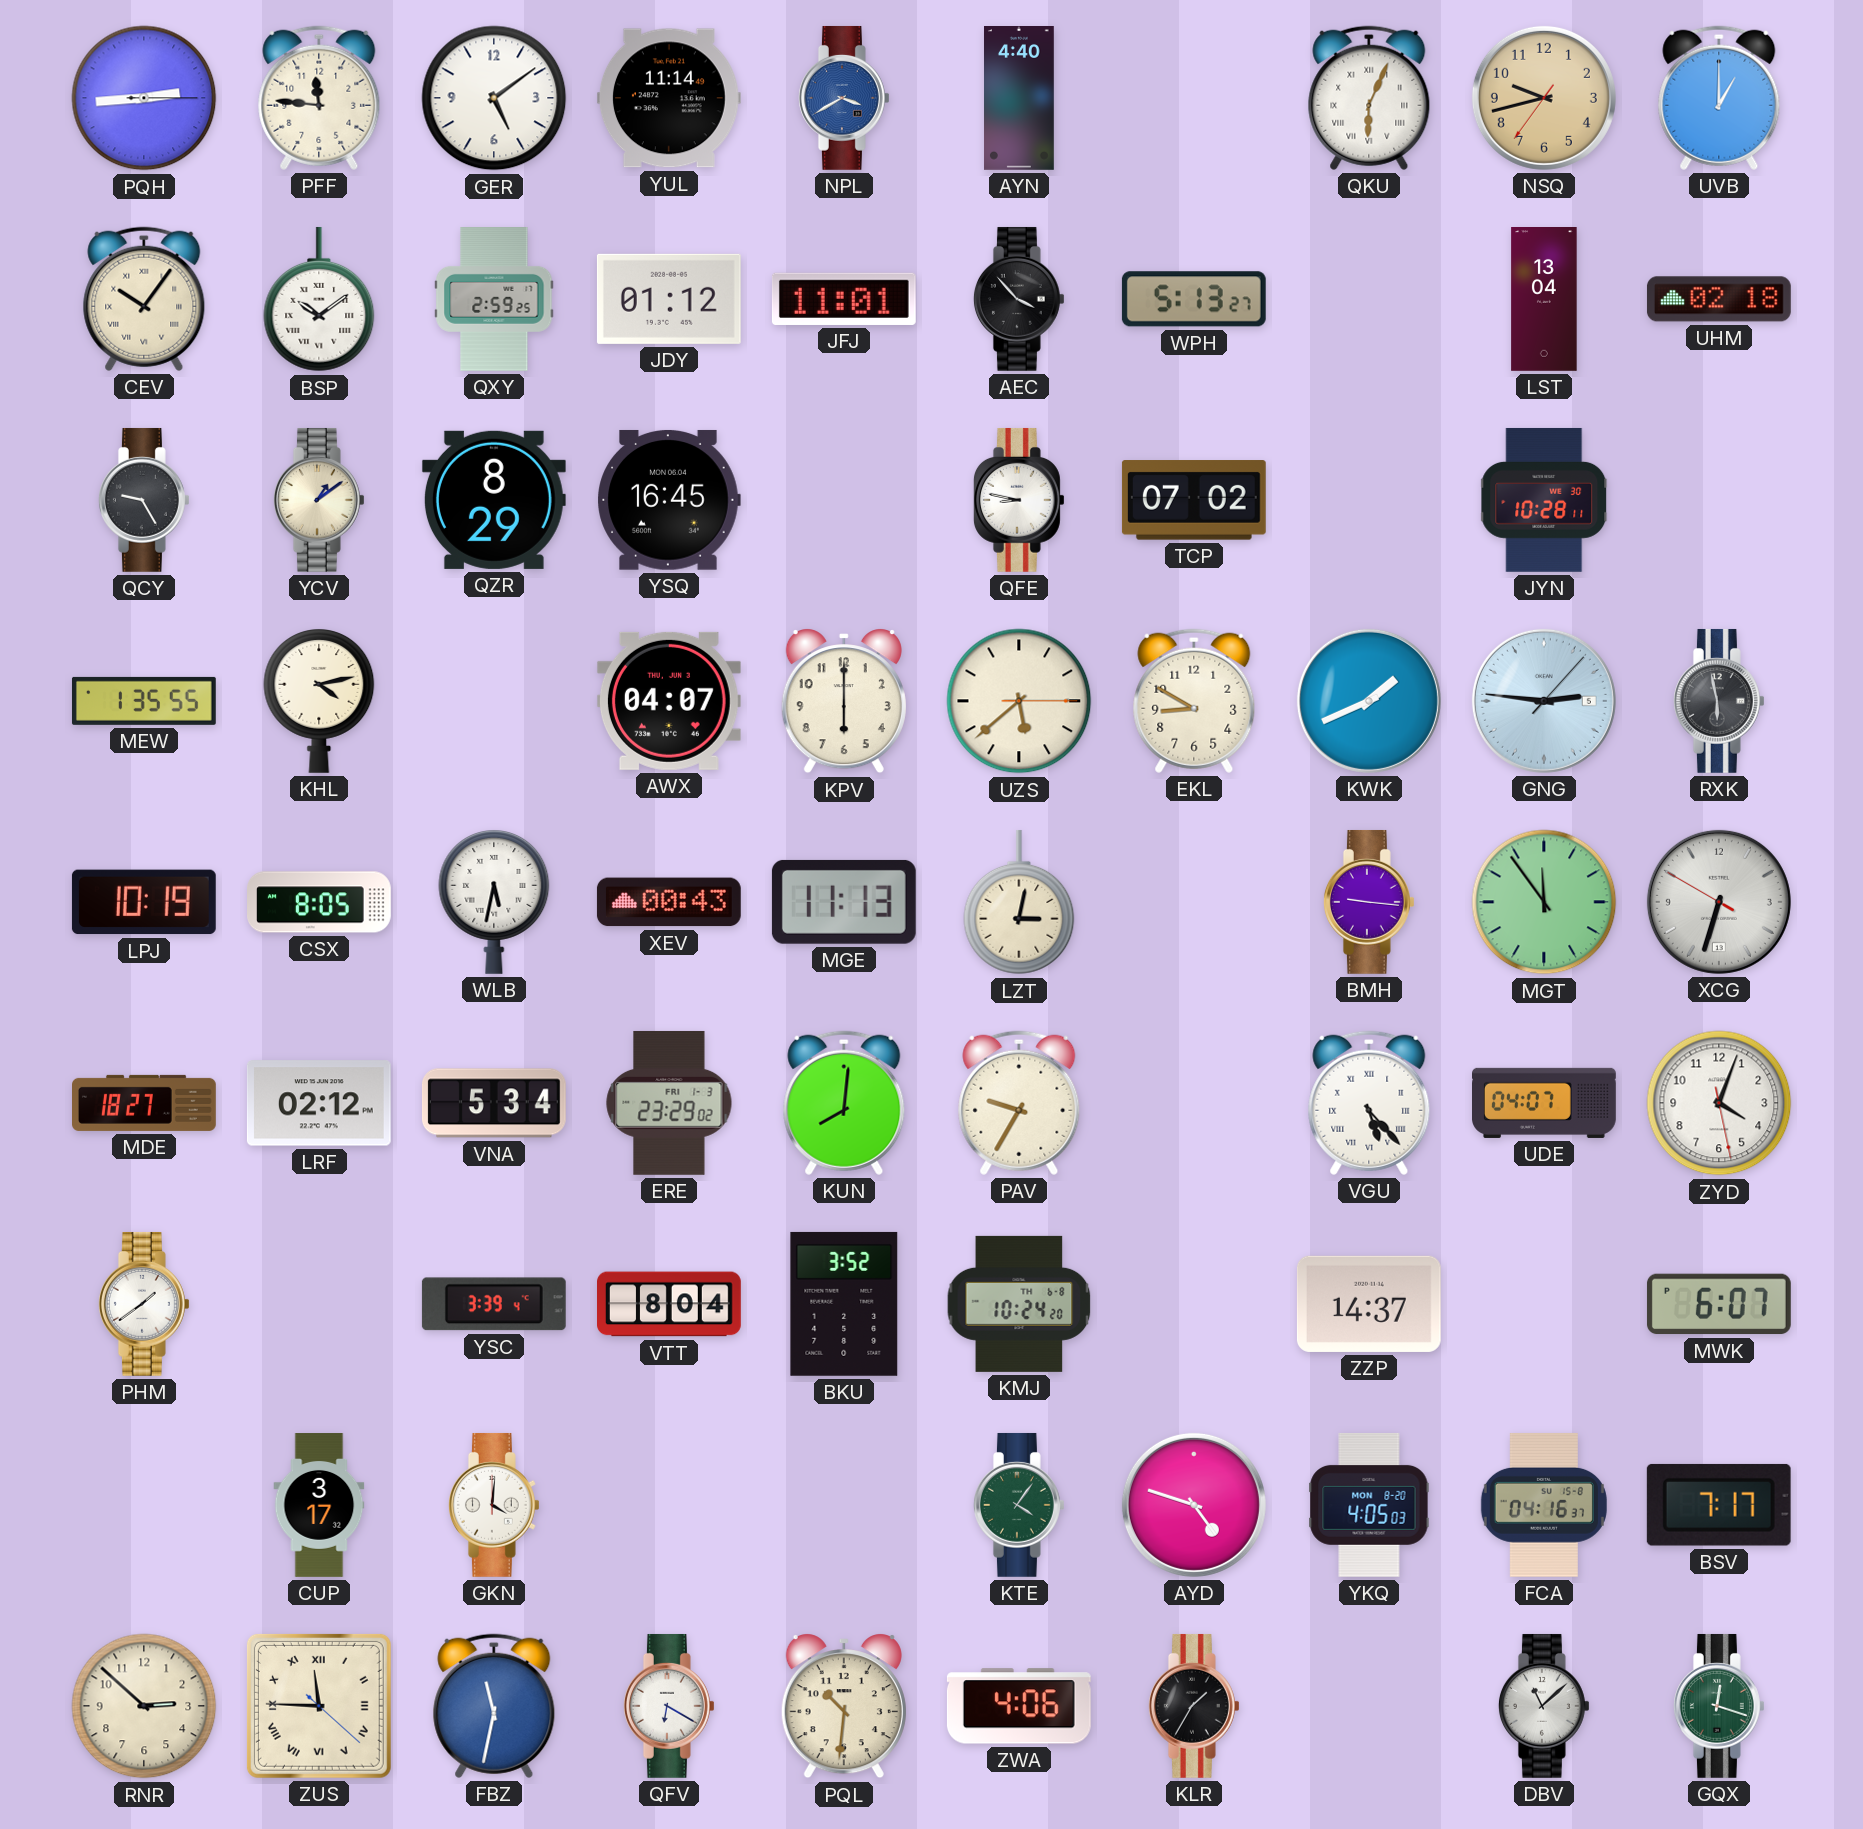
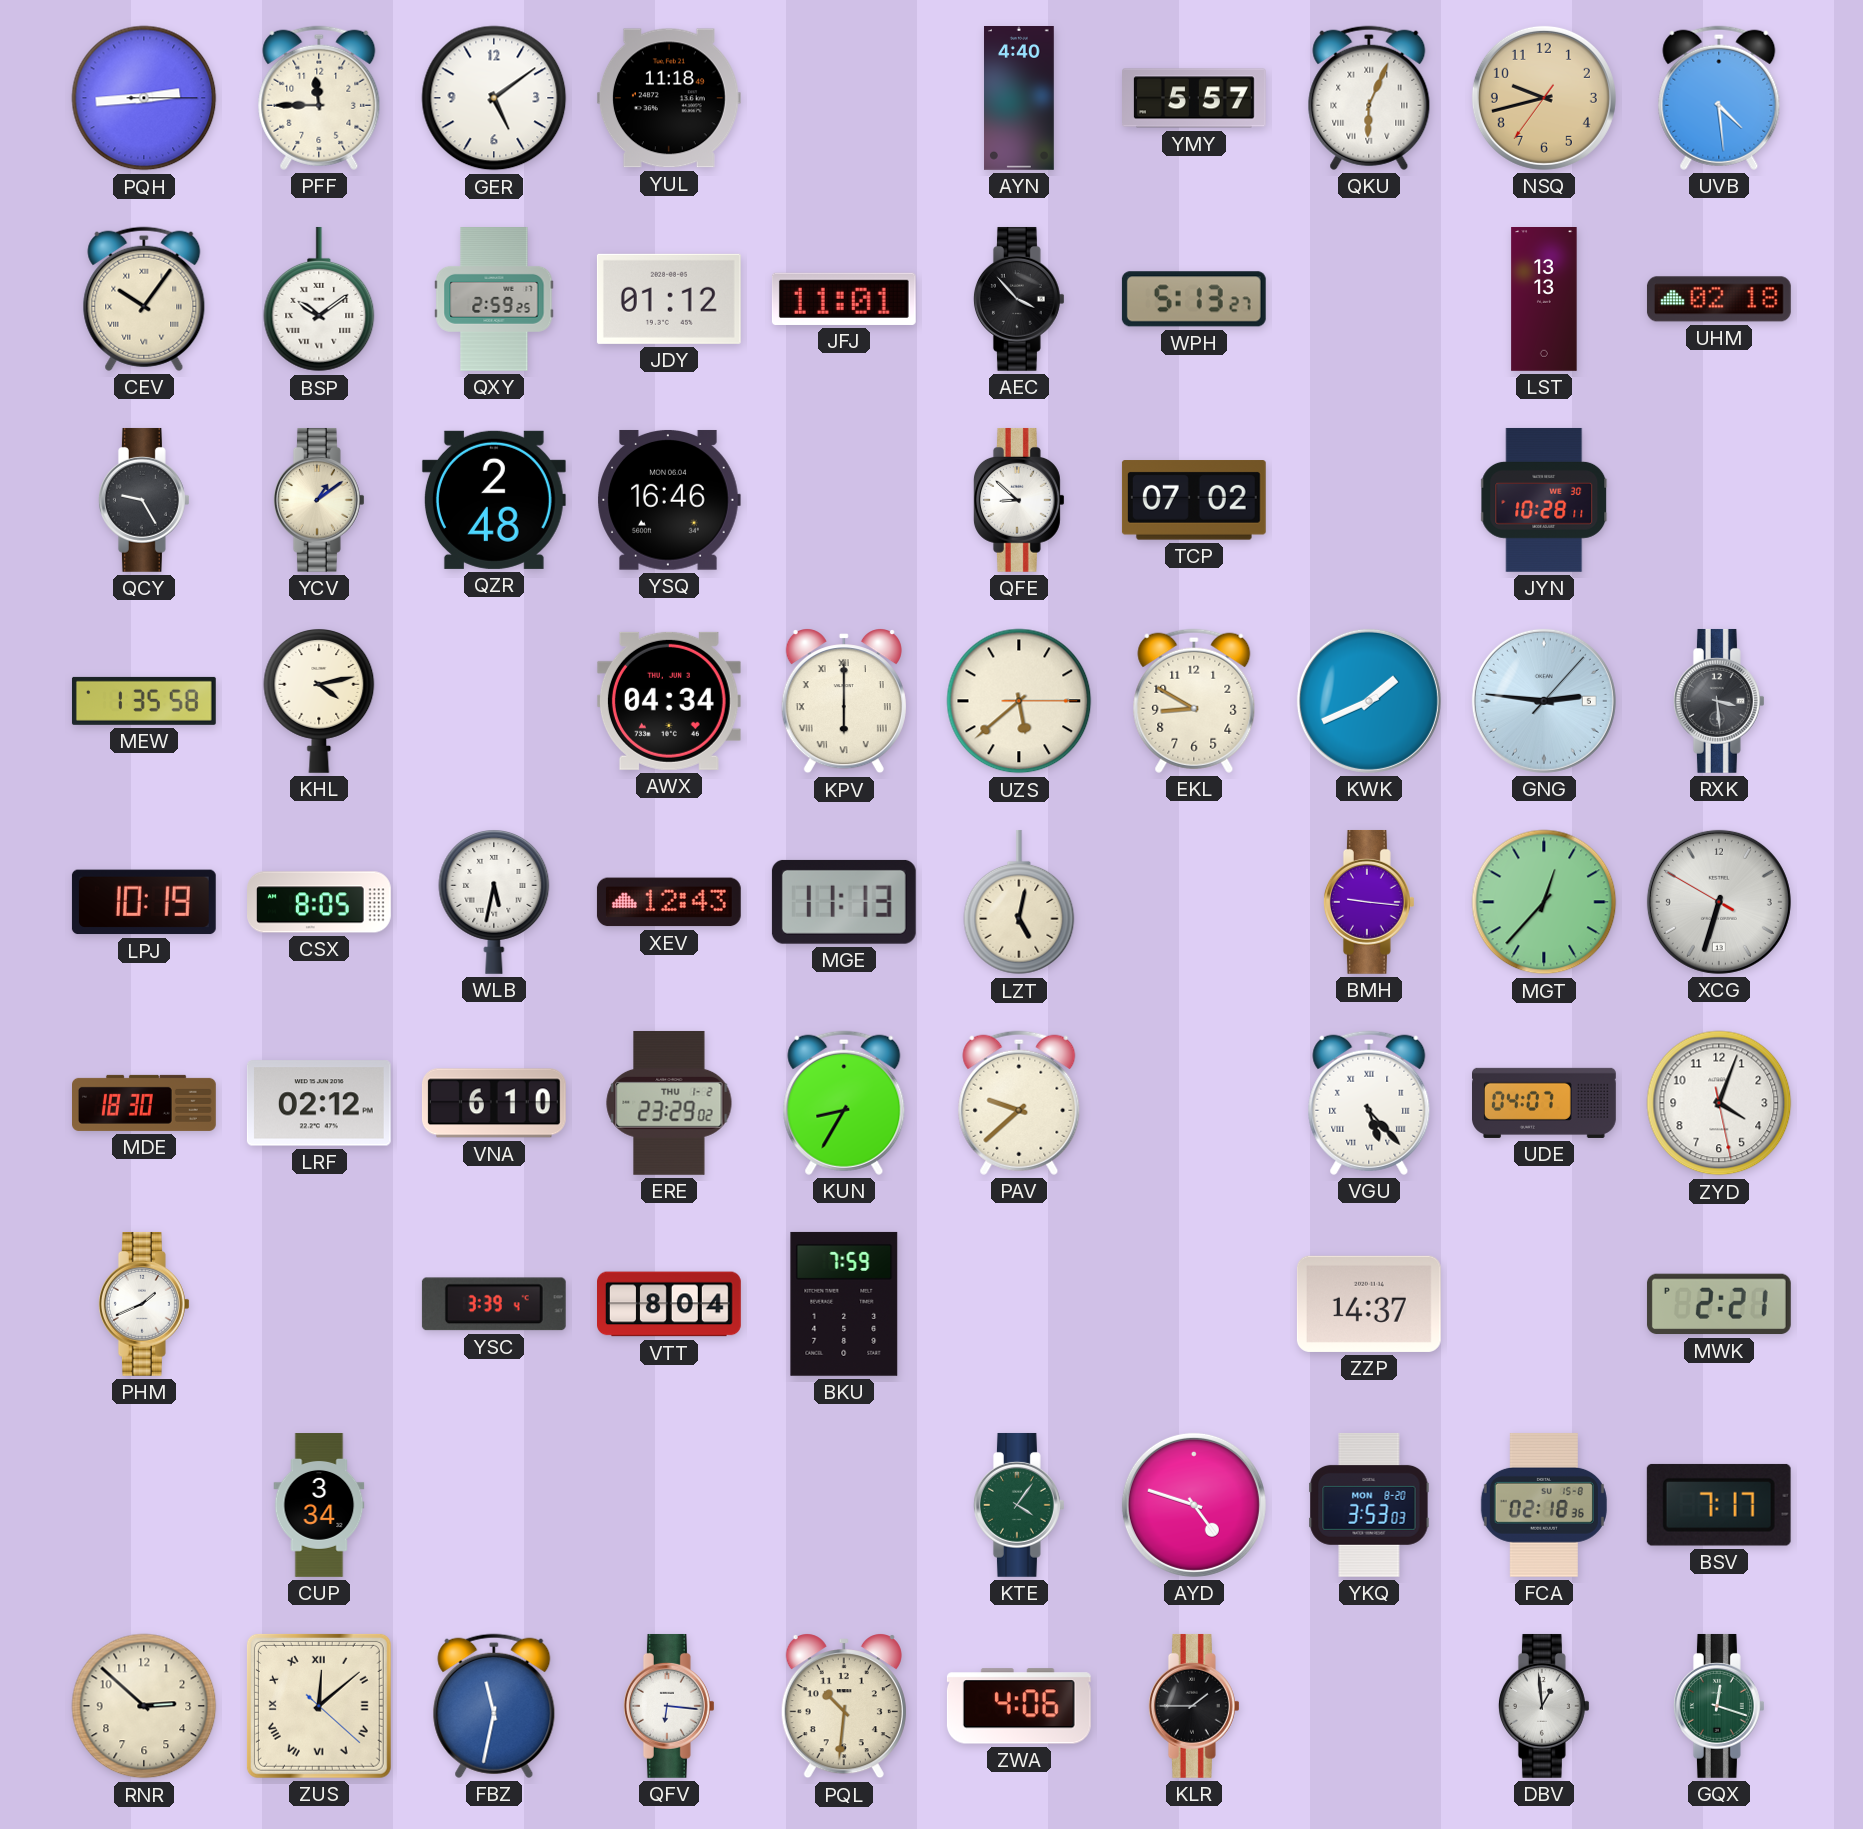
PFF: 11:46 -> 11:45
YUL: 11:14 -> 11:18
NPL: 3:40 -> none
YMY: none -> 5:57
UVB: 1:00 -> 4:29
LST: 13:04 -> 13:13
QZR: 8:29 -> 2:48
YSQ: 16:45 -> 16:46
QFE: 8:47 -> 8:52
MEW: 1:35:55 -> 1:35:58
AWX: 04:07 -> 04:34
KPV numerals: Arabic -> Roman
RXK: 5:58 -> 3:29
XEV: 00:43 -> 12:43
LZT: 3:02 -> 5:02
MGT: 11:54 -> 12:37
MDE: 18:27 -> 18:30
VNA: 5:34 -> 6:10
ERE date: FRI 1-3 -> THU 1-2
KUN: 8:01 -> 8:35
PAV: 9:35 -> 9:38
PHM: 1:39 -> 1:41
BKU: 3:52 -> 7:59
KMJ: 10:24 -> none
MWK: 6:07 -> 2:21
CUP: 3:17 -> 3:34
GKN: 4:01 -> none
YKQ: 4:05 -> 3:53
FCA: 04:16 -> 02:18
ZUS: 11:45 -> 12:08
QFV: 6:20 -> 6:16
KLR: 1:35 -> 1:45
DBV: 11:08 -> 12:59
